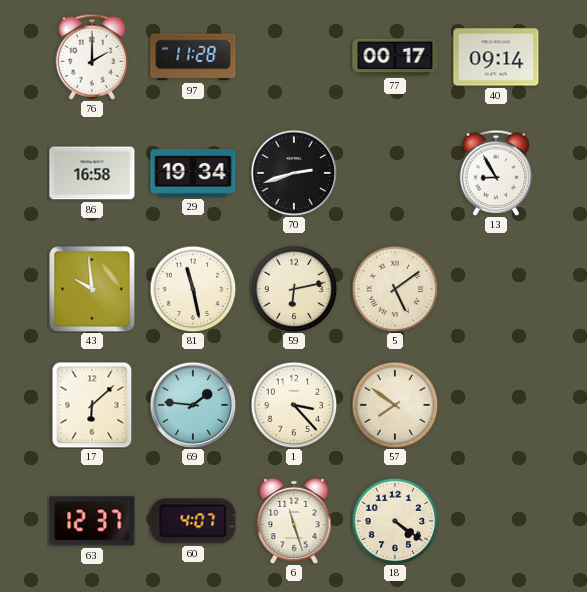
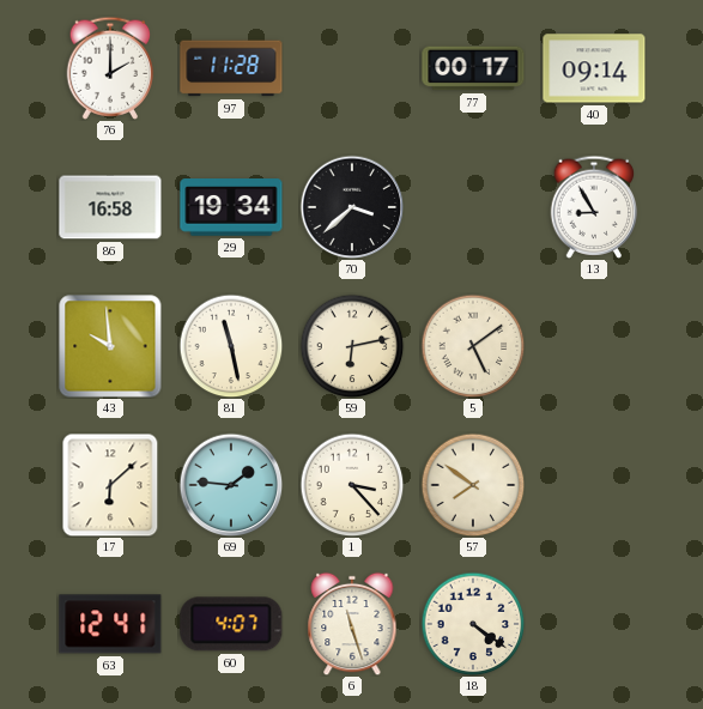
70: 2:42 -> 3:38
63: 12:37 -> 12:41
